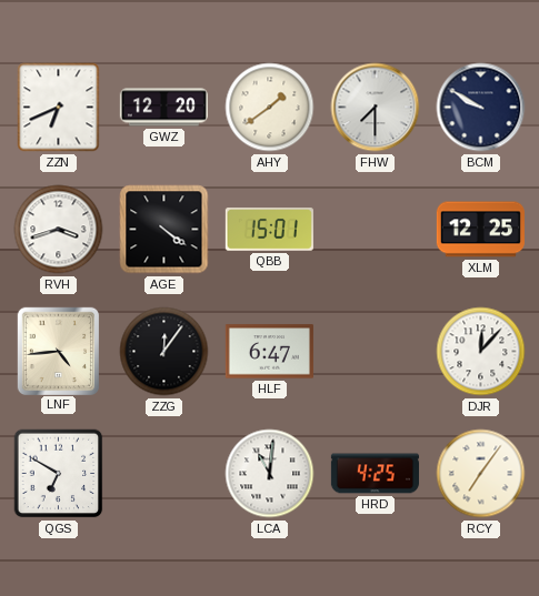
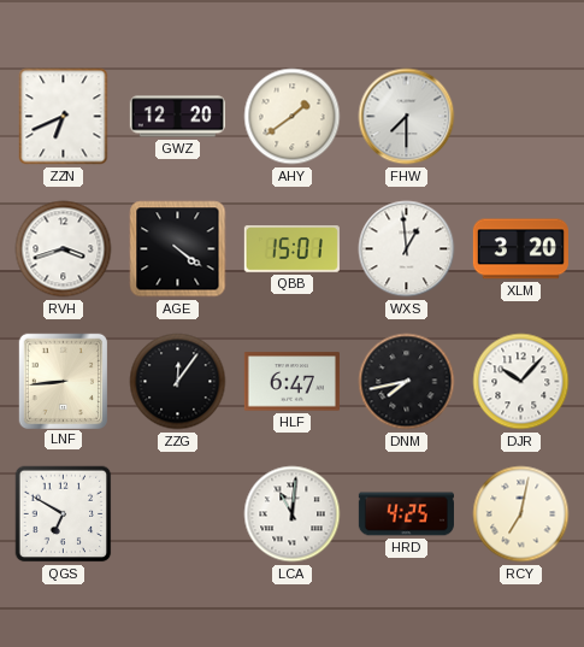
BCM: 9:50 -> none
WXS: none -> 12:59
XLM: 12:25 -> 3:20
LNF: 4:44 -> 8:44
DNM: none -> 7:43
DJR: 12:07 -> 10:07
RCY: 7:06 -> 7:02
